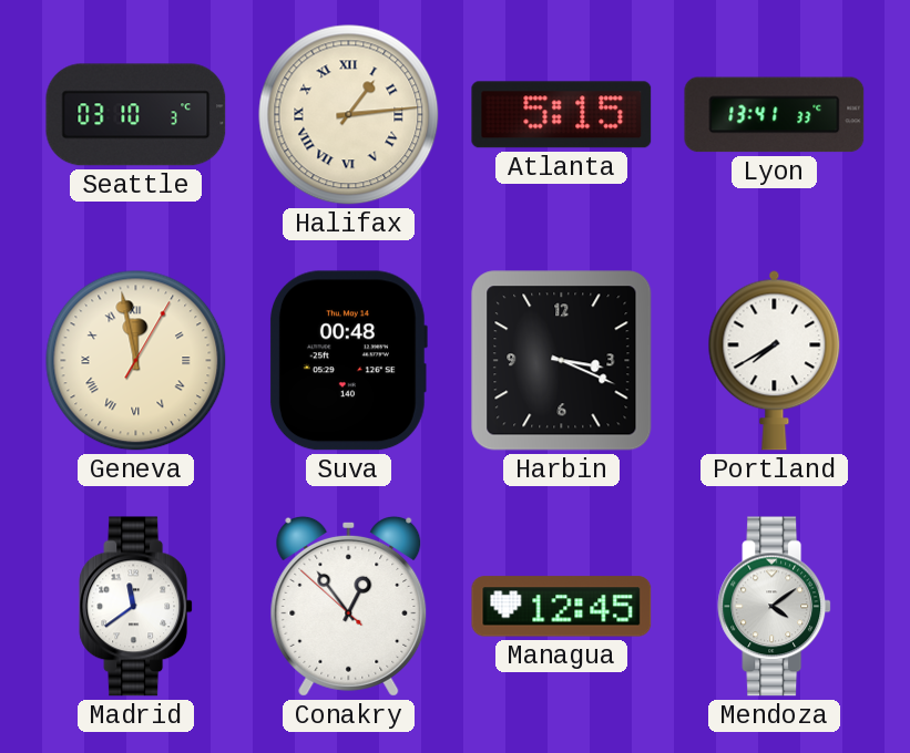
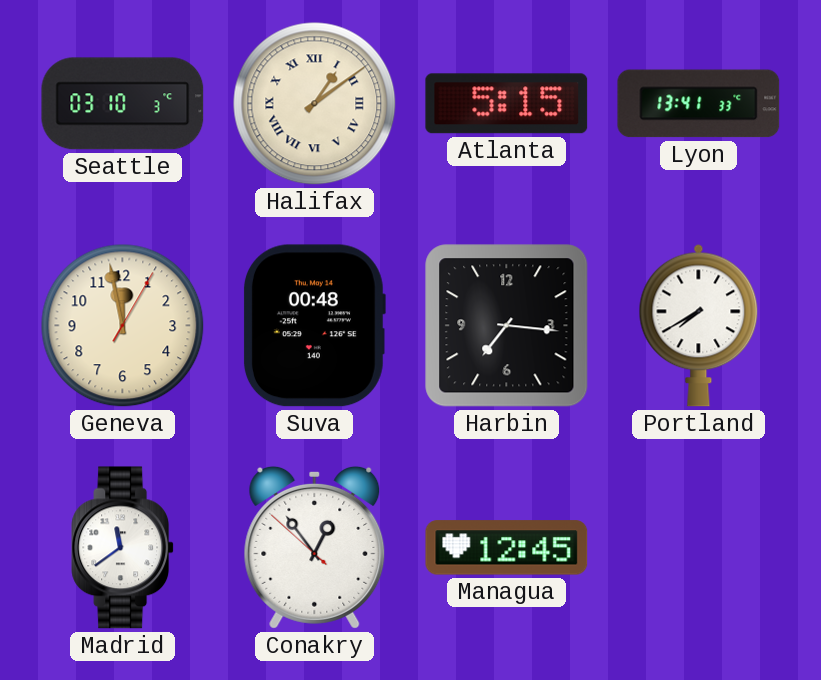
Halifax: 1:14 -> 1:09
Geneva numerals: Roman -> Arabic
Harbin: 3:19 -> 7:16
Mendoza: 4:09 -> none
